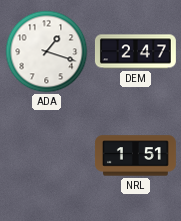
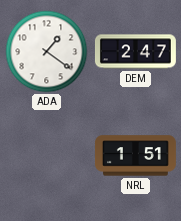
ADA: 1:18 -> 1:21
